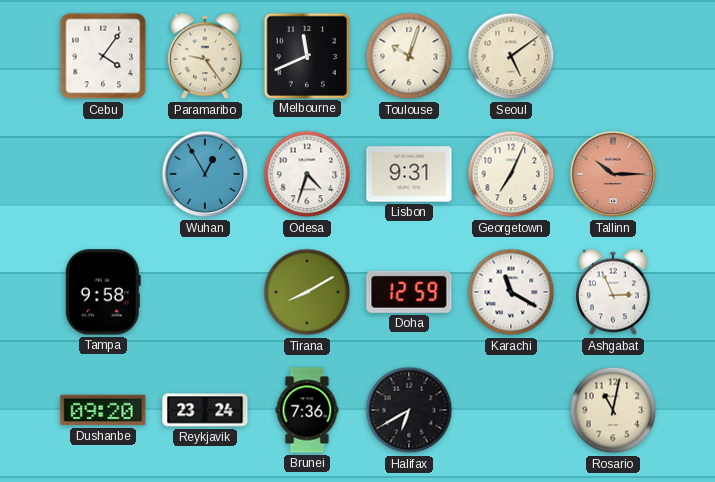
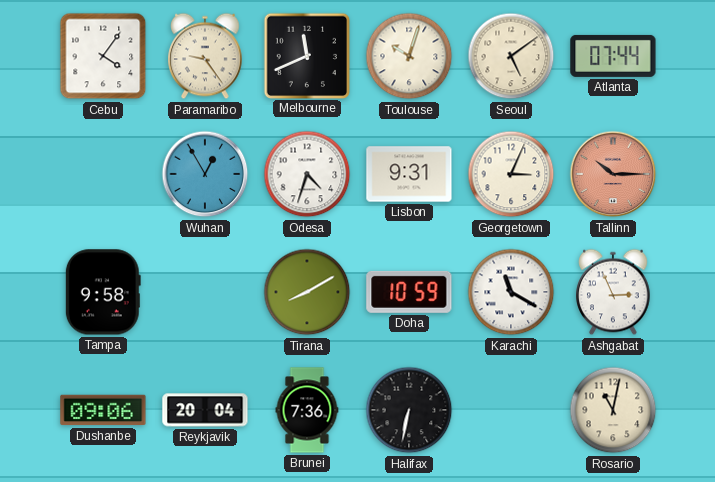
Atlanta: none -> 07:44
Georgetown: 7:04 -> 3:04
Doha: 12:59 -> 10:59
Dushanbe: 09:20 -> 09:06
Reykjavik: 23:24 -> 20:04
Halifax: 6:40 -> 6:32
